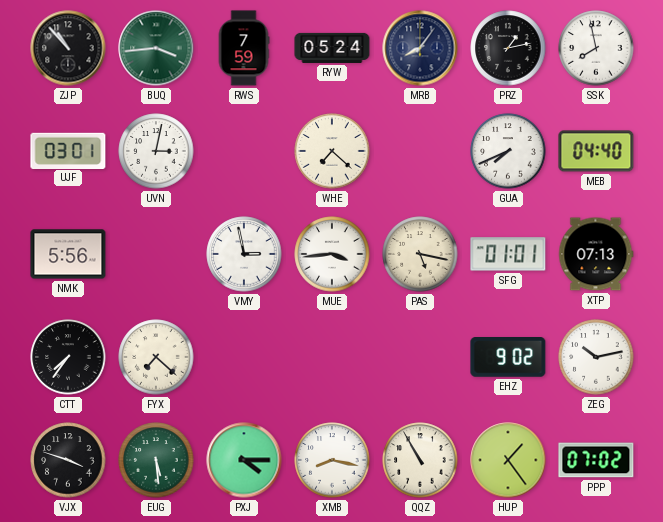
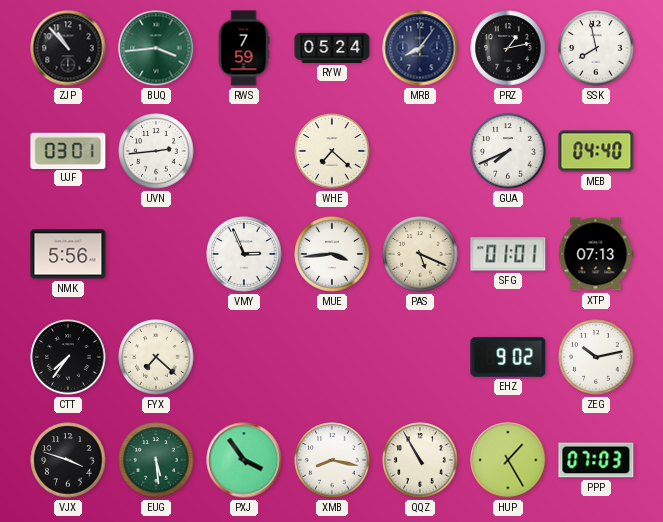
UVN: 3:02 -> 2:44
VMY: 2:58 -> 2:56
PAS: 5:17 -> 5:19
PXJ: 4:15 -> 3:54
HUP: 1:24 -> 1:25
PPP: 07:02 -> 07:03
